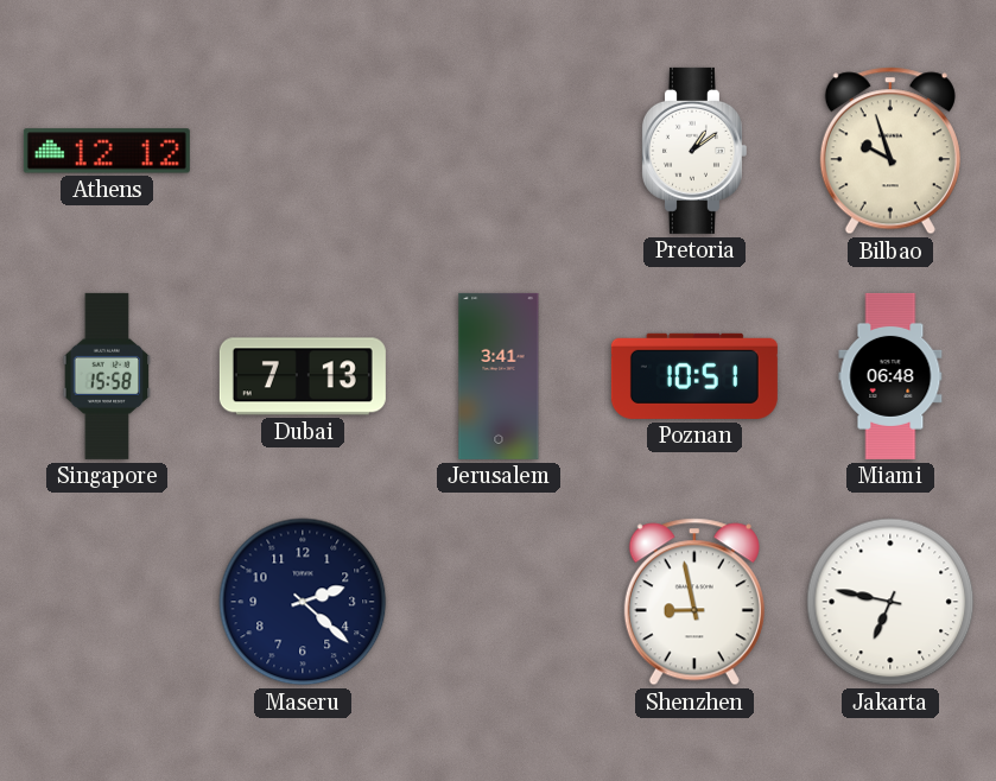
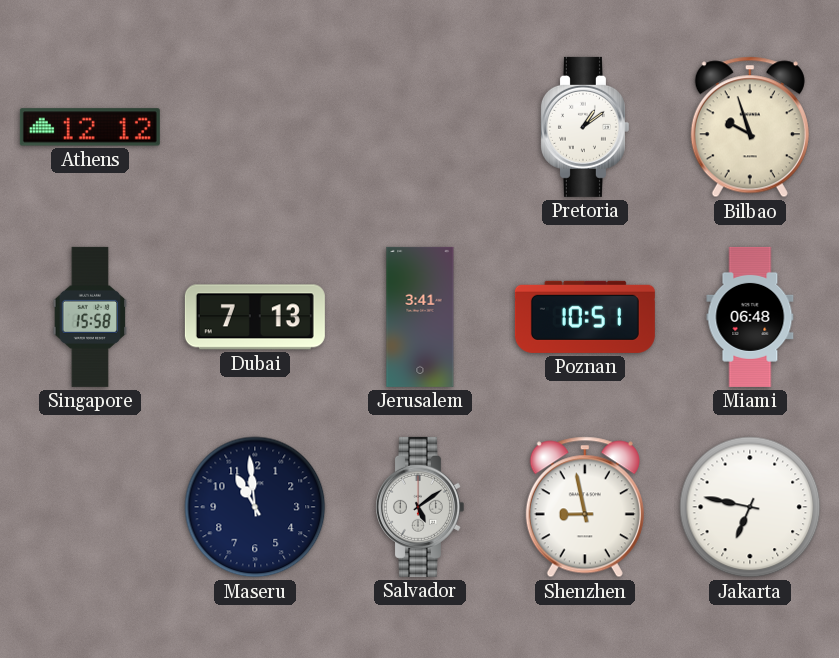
Maseru: 2:22 -> 10:59
Salvador: none -> 5:09
